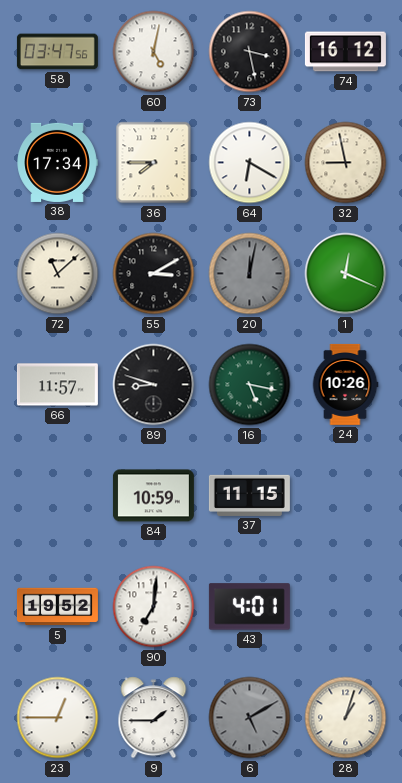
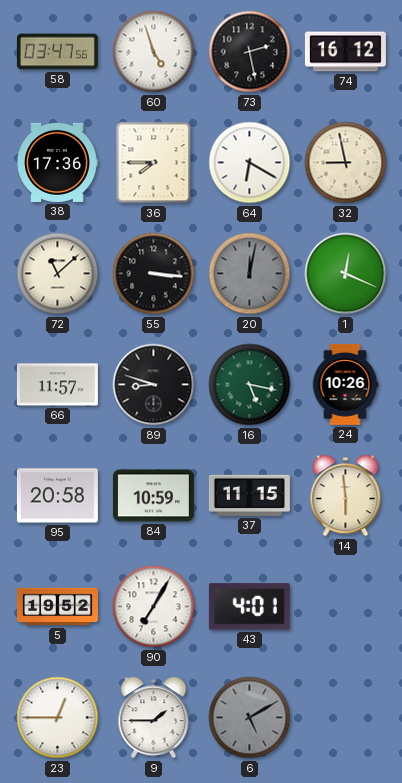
60: 5:02 -> 4:57
73: 3:28 -> 2:28
38: 17:34 -> 17:36
55: 3:10 -> 3:16
95: none -> 20:58
14: none -> 5:59
90: 7:01 -> 7:05
28: 1:03 -> none
